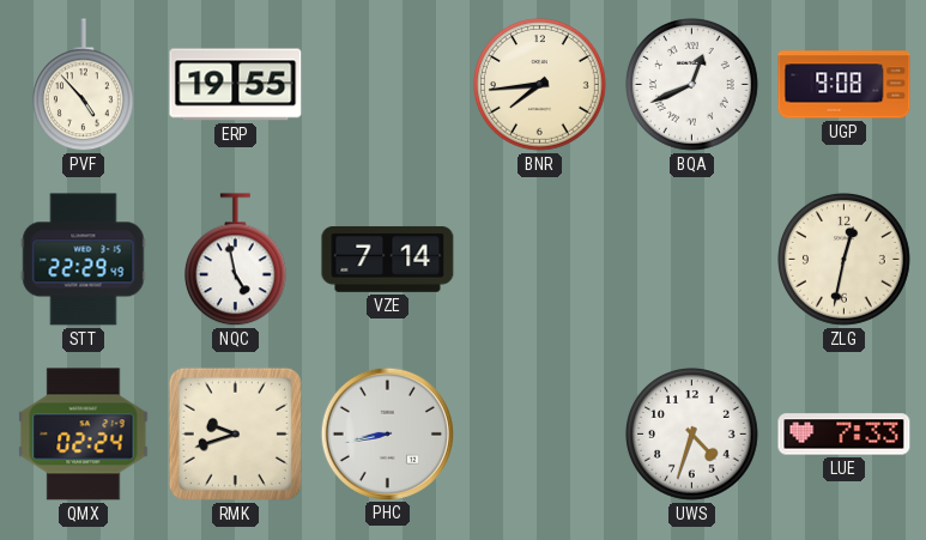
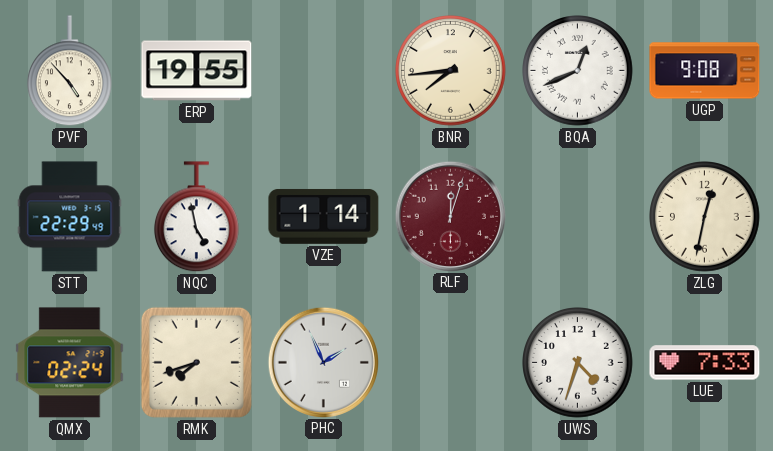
VZE: 7:14 -> 1:14
RLF: none -> 12:03
RMK: 9:42 -> 7:42
PHC: 8:43 -> 1:56
